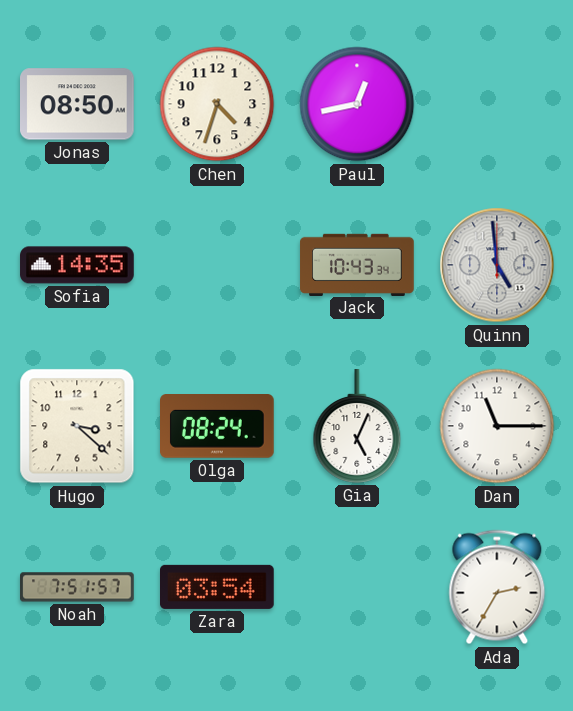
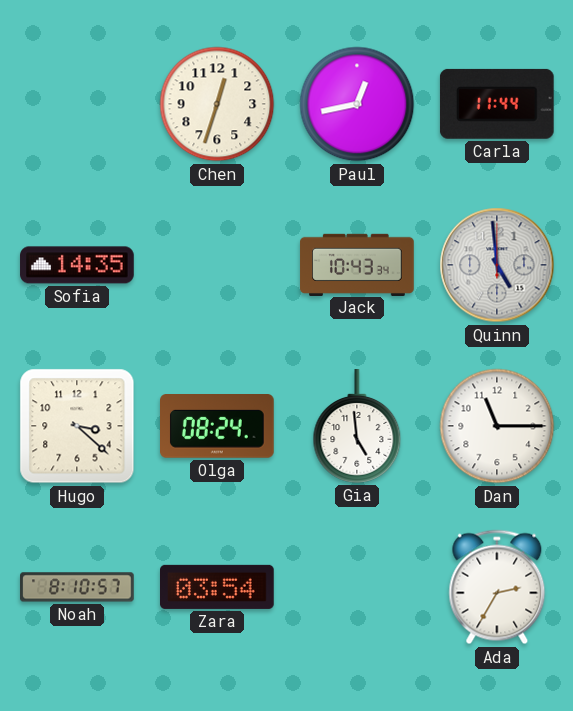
Jonas: 08:50 -> none
Chen: 4:33 -> 12:33
Carla: none -> 11:44
Gia: 5:04 -> 4:59
Noah: 7:51 -> 8:10
